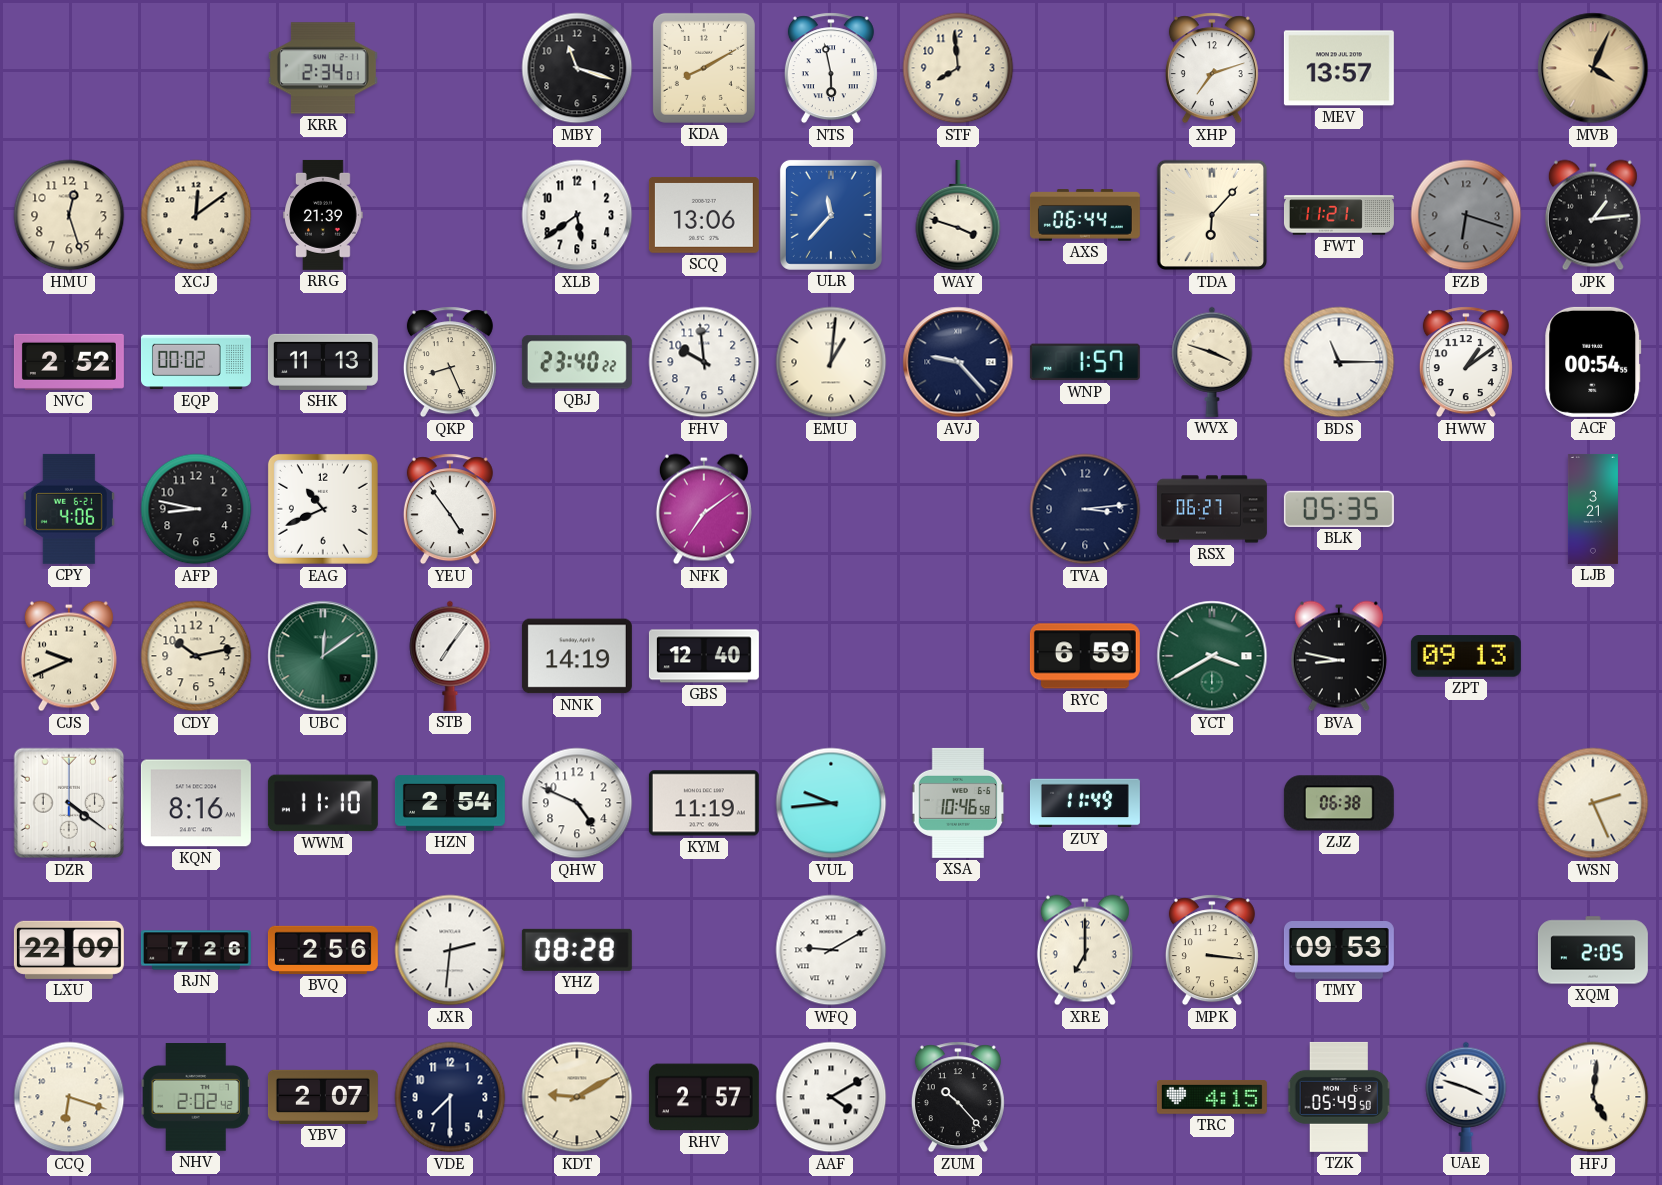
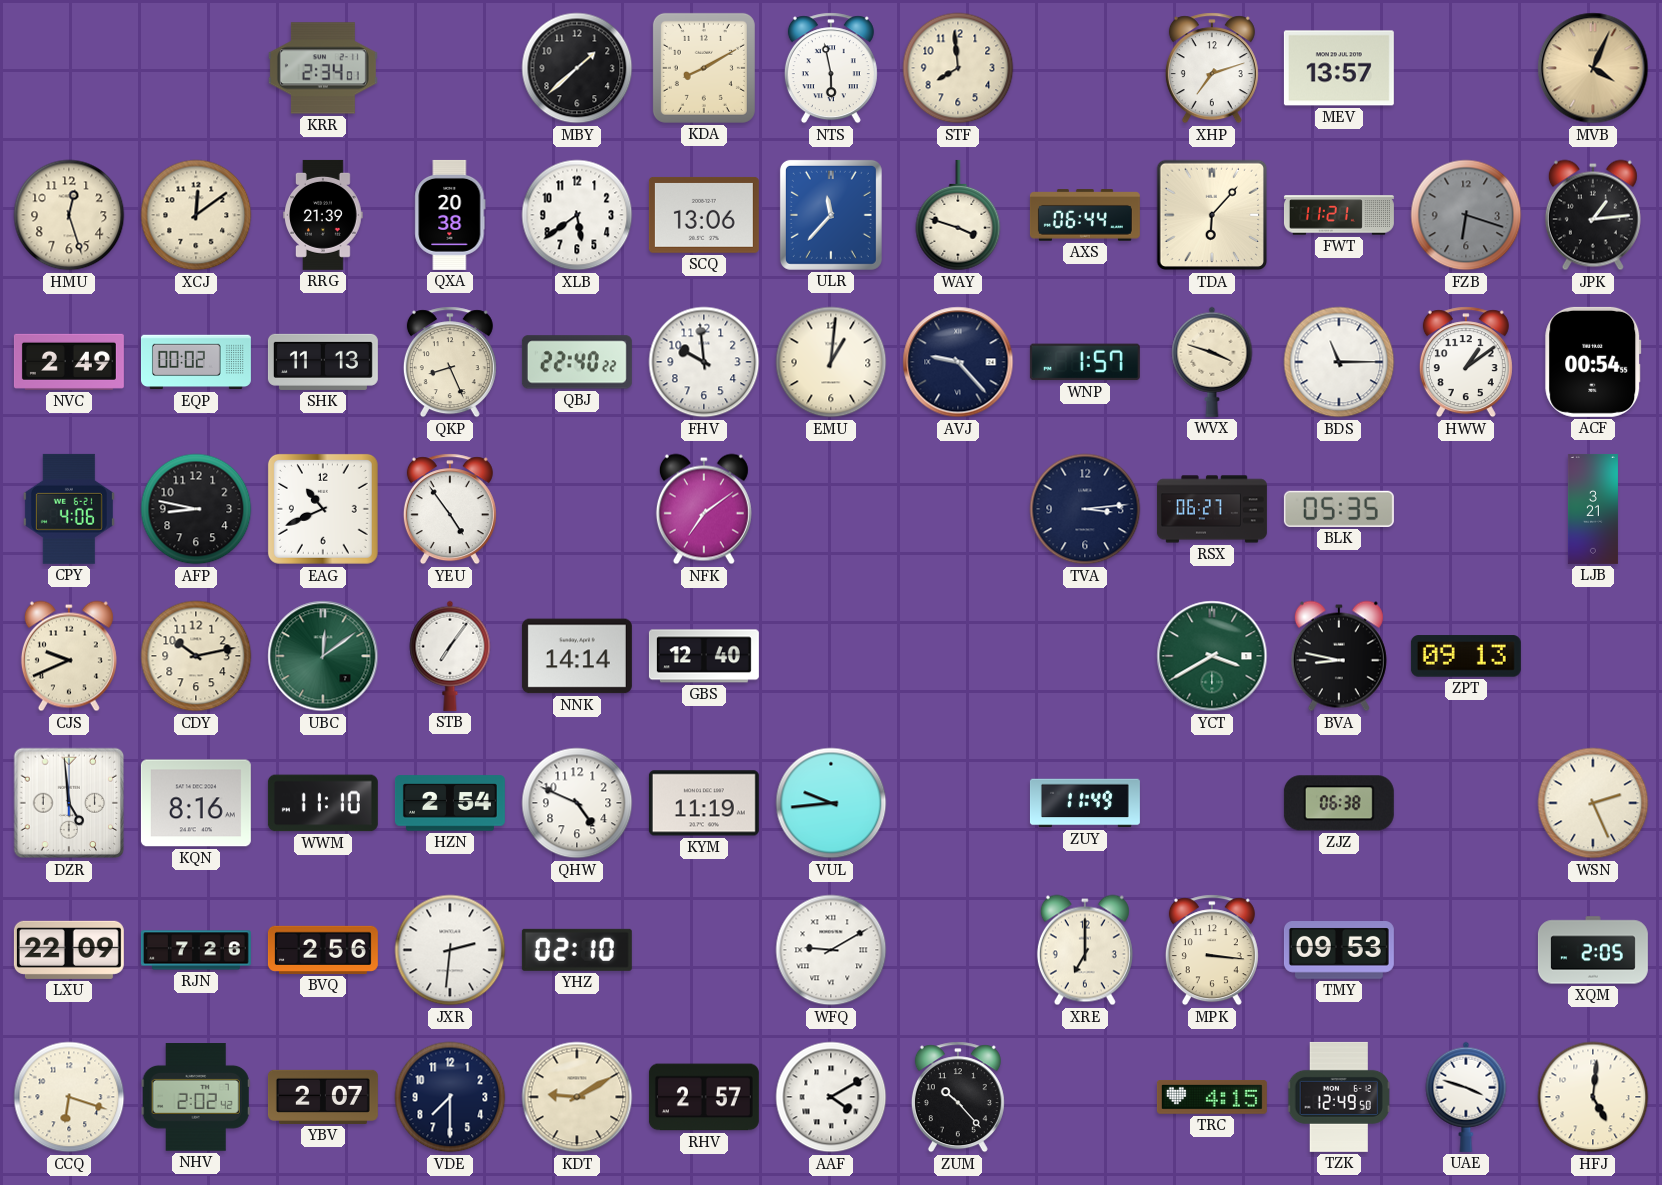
MBY: 11:18 -> 1:38
QXA: none -> 20:38
NVC: 2:52 -> 2:49
QBJ: 23:40 -> 22:40
NNK: 14:19 -> 14:14
RYC: 6:59 -> none
DZR: 4:21 -> 4:59
XSA: 10:46 -> none
YHZ: 08:28 -> 02:10
TZK: 05:49 -> 12:49
